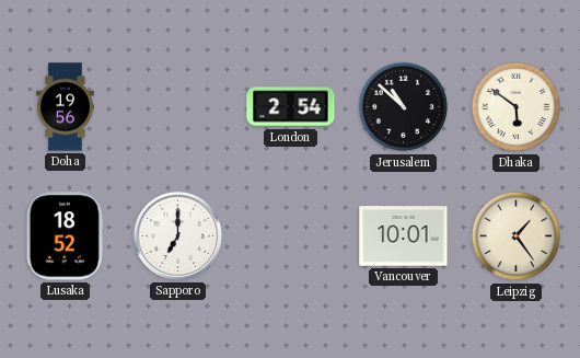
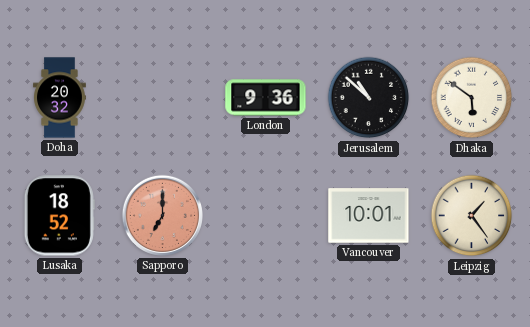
Doha: 19:56 -> 20:32
London: 2:54 -> 9:36
Sapporo dial: white -> salmon
